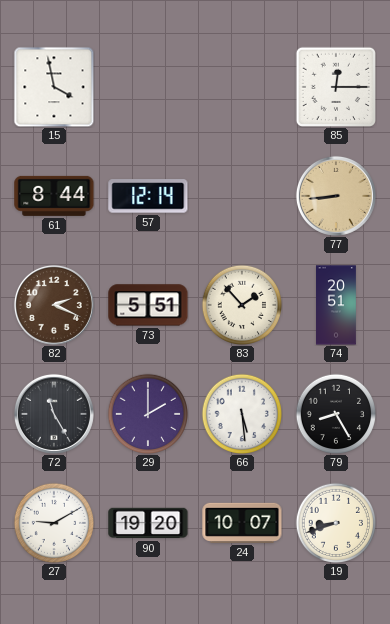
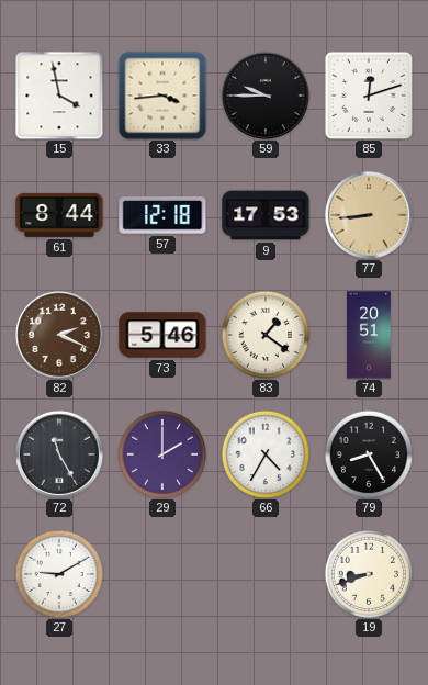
33: none -> 3:44
59: none -> 9:45
85: 12:15 -> 12:12
57: 12:14 -> 12:18
9: none -> 17:53
73: 5:51 -> 5:46
83: 1:53 -> 1:21
66: 5:29 -> 4:35
90: 19:20 -> none
24: 10:07 -> none
